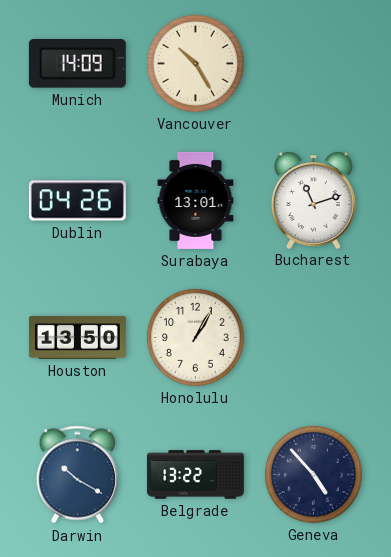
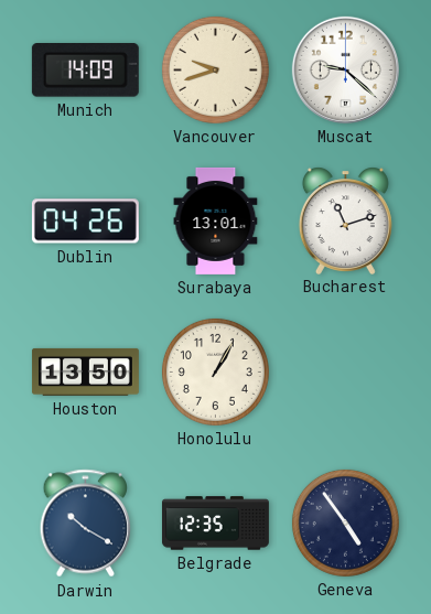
Vancouver: 10:25 -> 9:42
Muscat: none -> 9:22
Belgrade: 13:22 -> 12:35
Geneva: 4:53 -> 4:54
